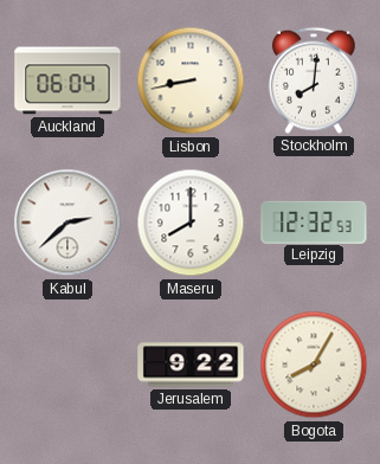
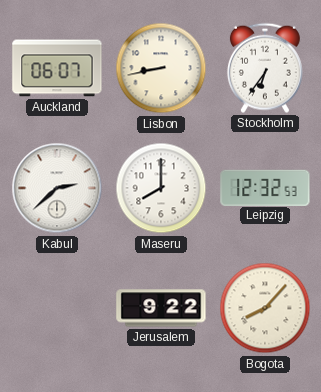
Auckland: 06:04 -> 06:07
Stockholm: 8:01 -> 6:36
Bogota: 8:05 -> 8:07
